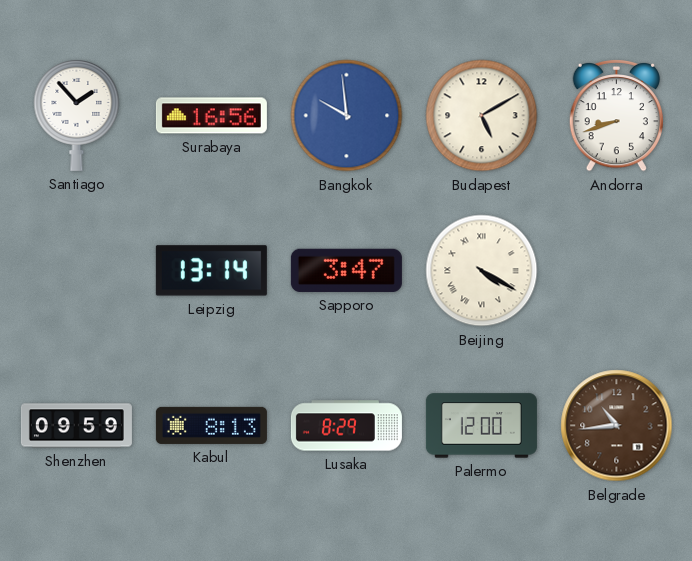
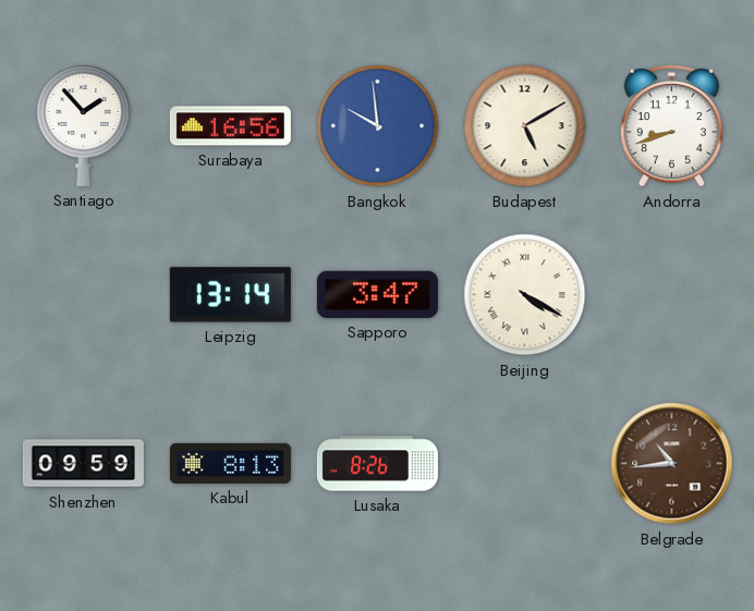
Lusaka: 8:29 -> 8:26
Palermo: 12:00 -> none
